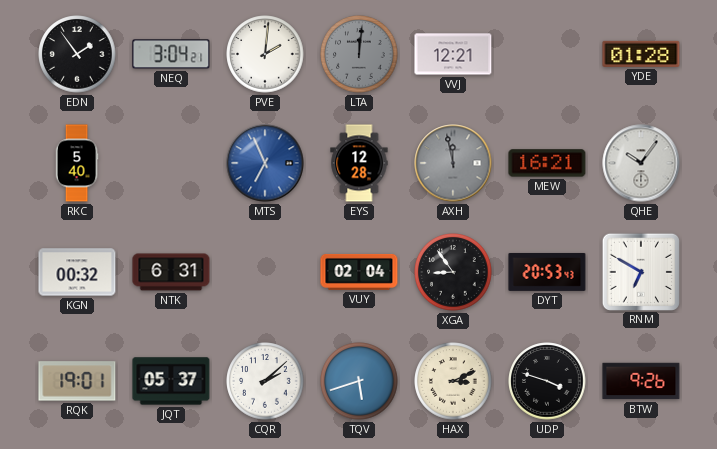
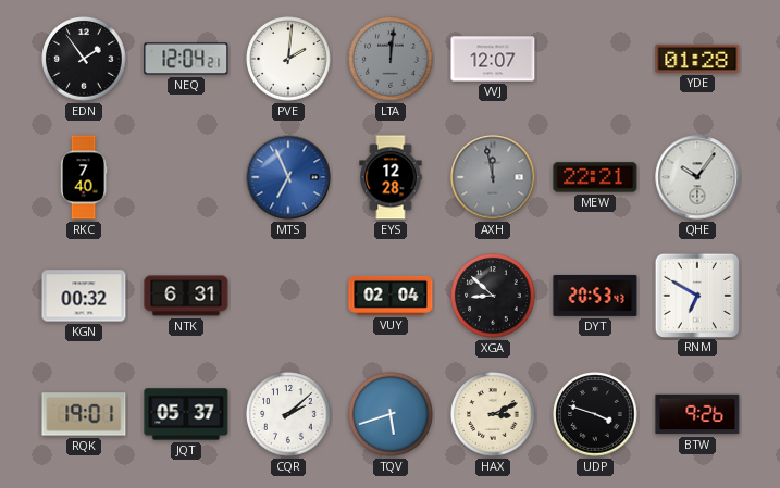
NEQ: 3:04 -> 12:04
VVJ: 12:21 -> 12:07
RKC: 5:40 -> 7:40
MEW: 16:21 -> 22:21
XGA: 8:54 -> 8:52
